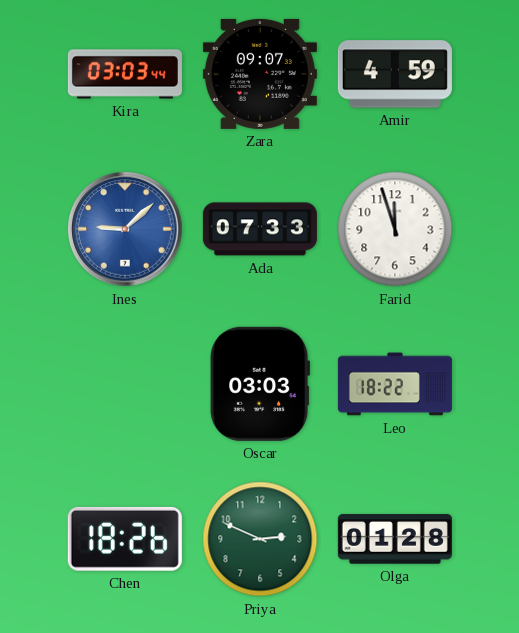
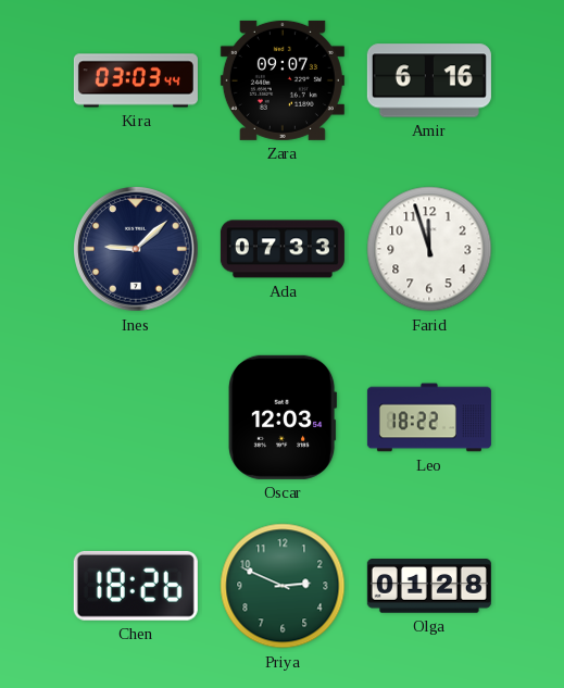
Amir: 4:59 -> 6:16
Ines dial: blue -> navy
Oscar: 03:03 -> 12:03
